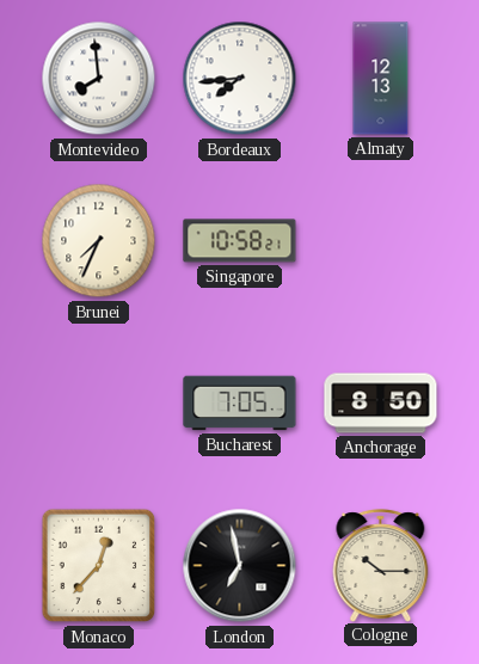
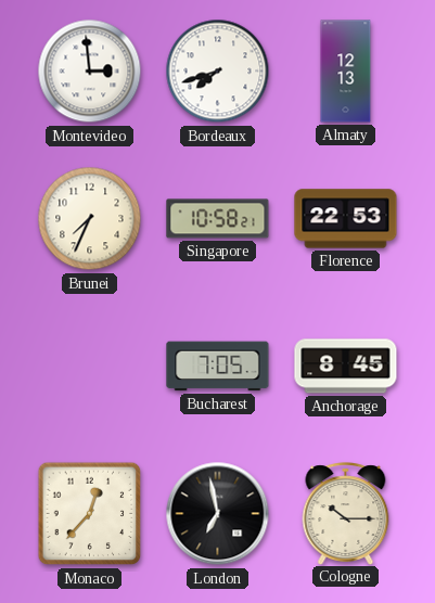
Montevideo: 7:59 -> 2:59
Bordeaux: 7:44 -> 7:42
Florence: none -> 22:53
Anchorage: 8:50 -> 8:45
